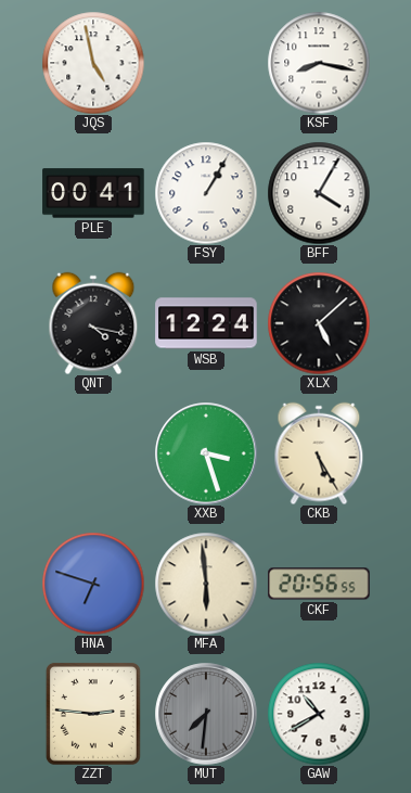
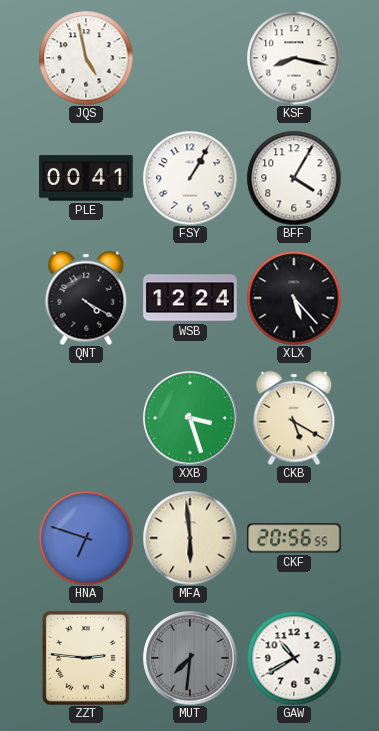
QNT: 4:17 -> 4:20
XLX: 5:08 -> 5:23
CKB: 5:25 -> 5:20
